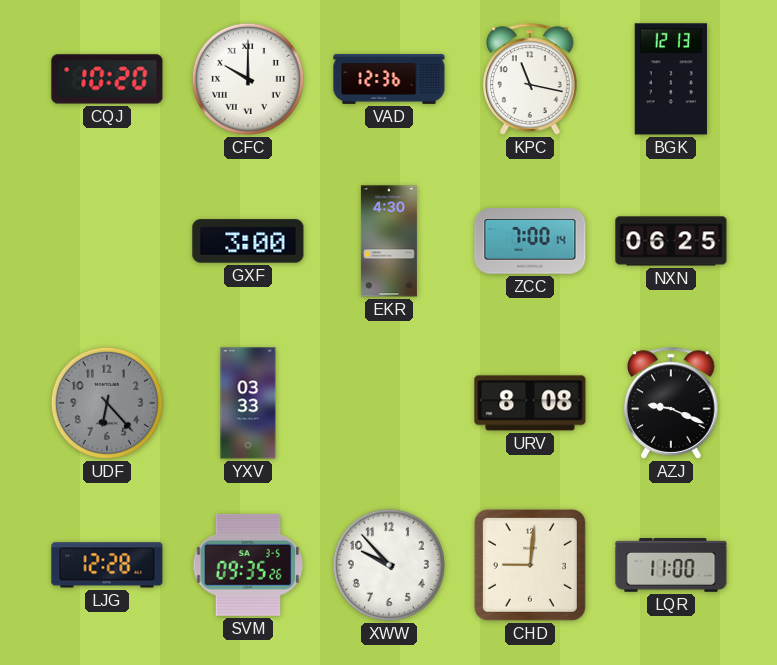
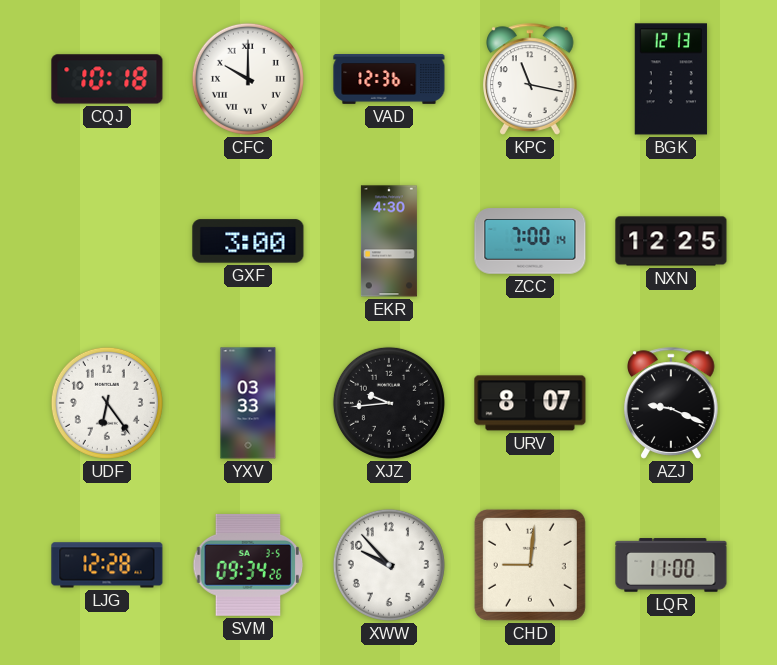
CQJ: 10:20 -> 10:18
NXN: 06:25 -> 12:25
UDF: 6:23 -> 6:24
UDF dial: grey -> white
XJZ: none -> 9:44
URV: 8:08 -> 8:07
SVM: 09:35 -> 09:34
